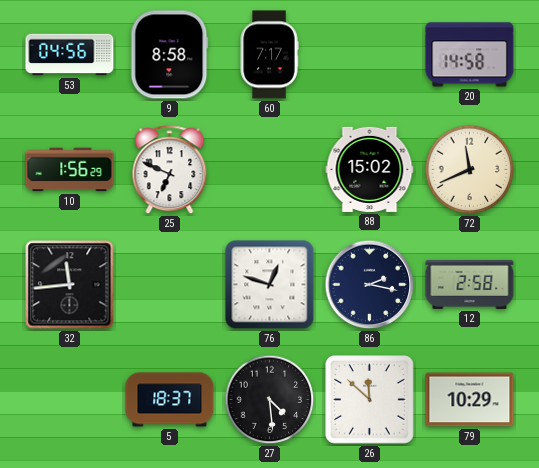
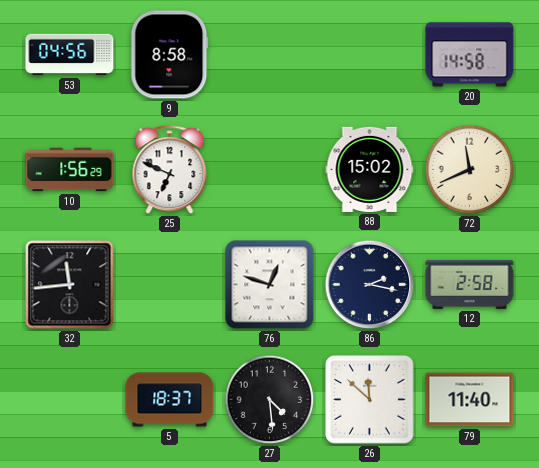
60: 7:17 -> none
79: 10:29 -> 11:40
